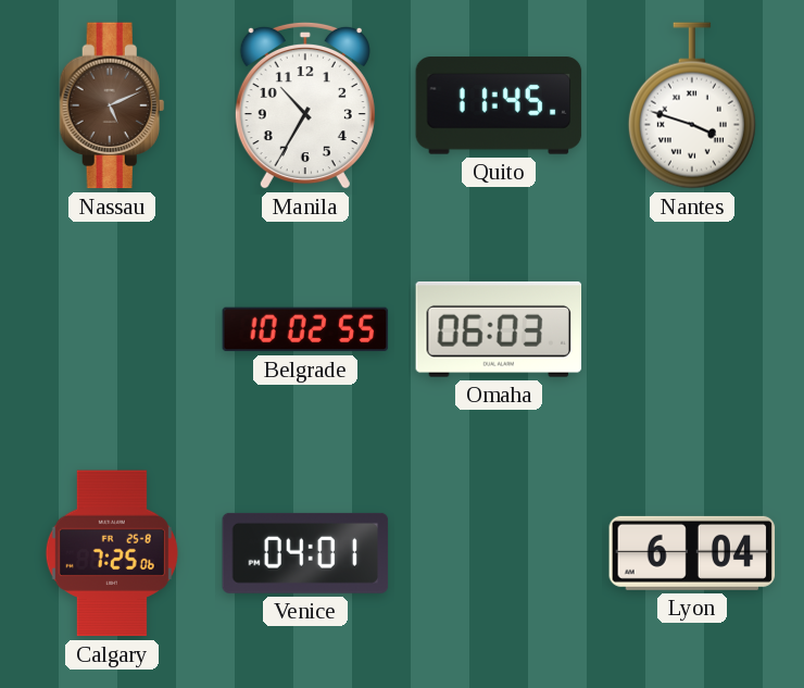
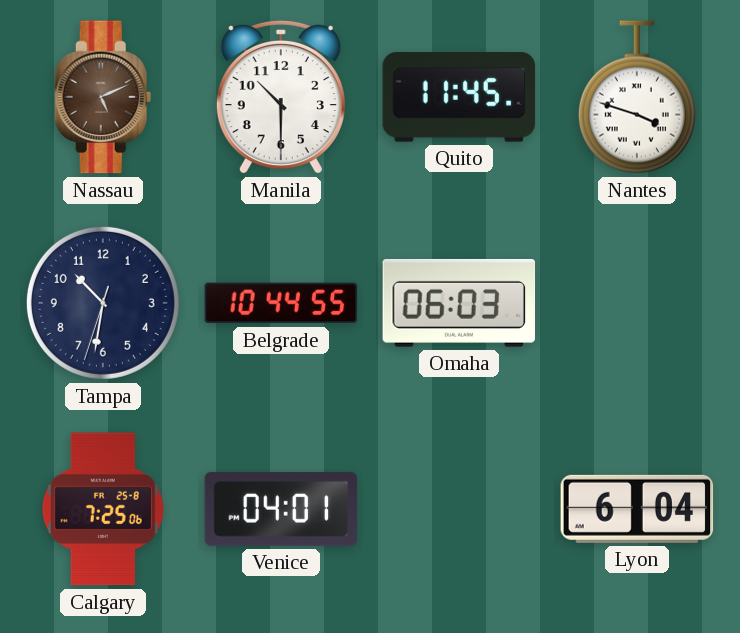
Manila: 10:35 -> 10:30
Tampa: none -> 10:31
Belgrade: 10:02 -> 10:44
